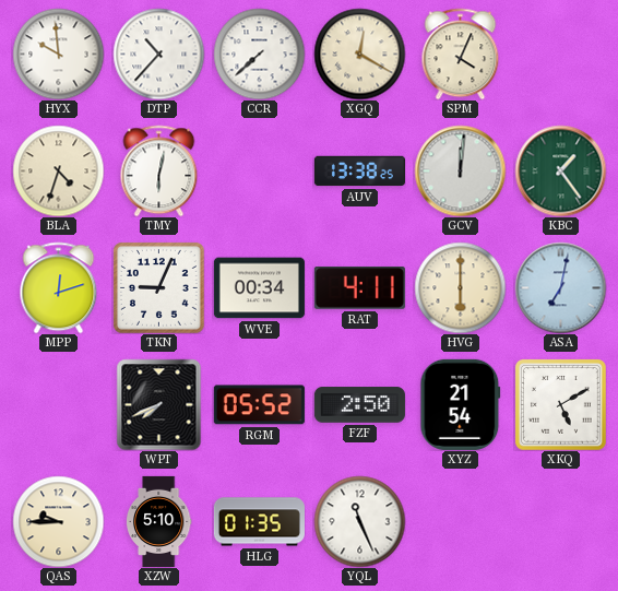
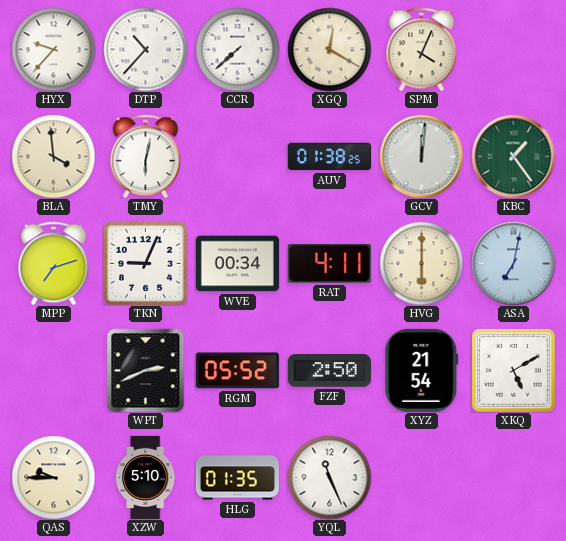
HYX: 9:59 -> 9:37
BLA: 4:33 -> 3:59
AUV: 13:38 -> 01:38
MPP: 12:12 -> 7:12
WPT: 7:41 -> 2:41
